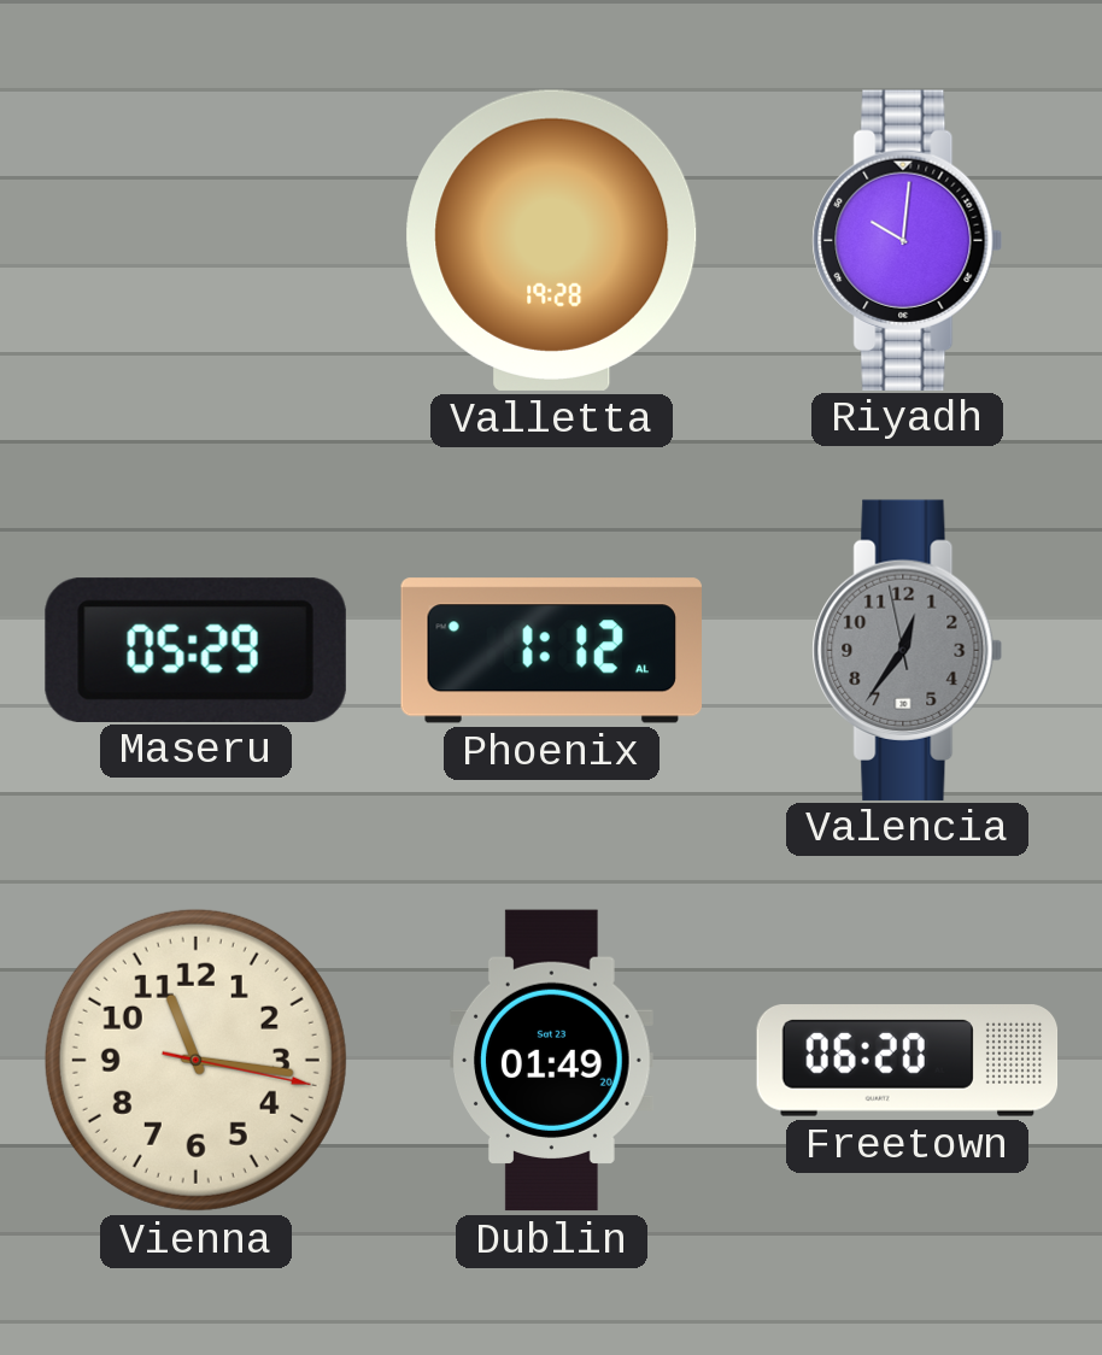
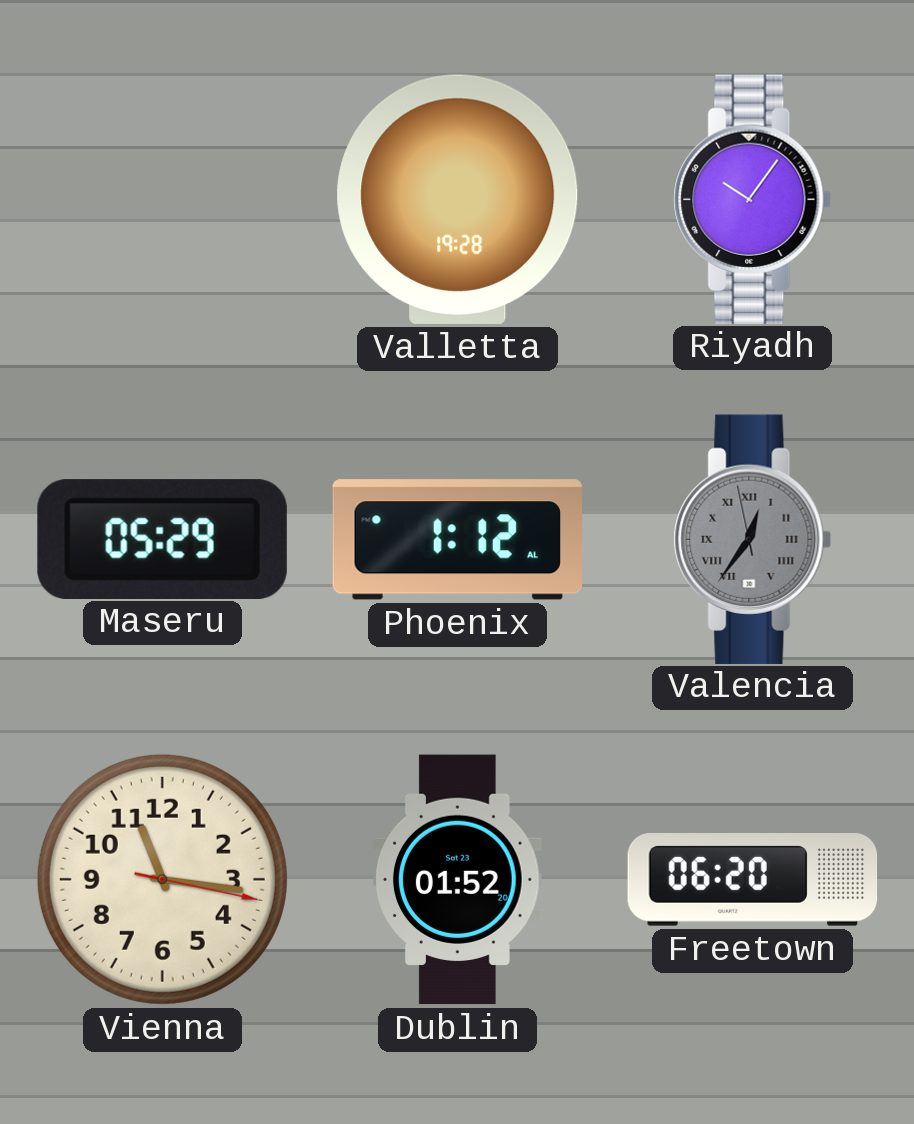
Riyadh: 10:01 -> 10:06
Valencia numerals: Arabic -> Roman
Dublin: 01:49 -> 01:52
